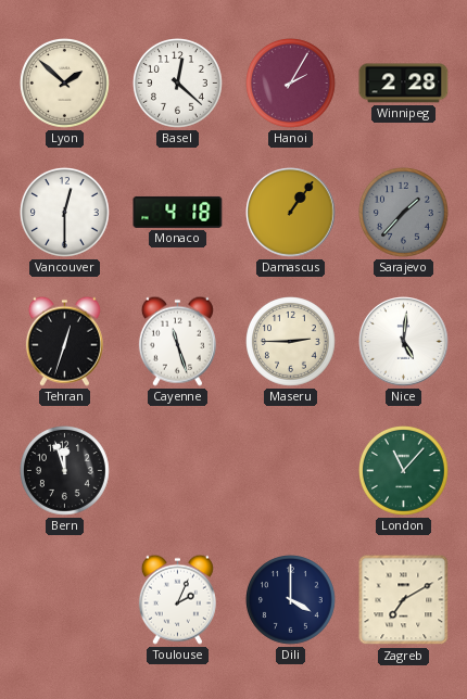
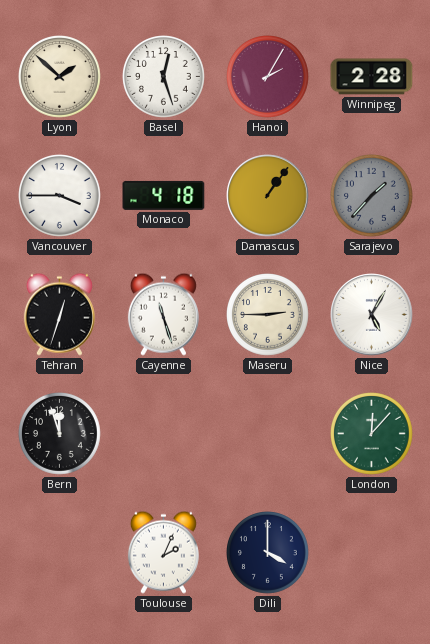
Basel: 12:22 -> 12:27
Vancouver: 12:30 -> 3:45
Nice: 5:01 -> 5:05
London: 11:07 -> 12:07
Zagreb: 7:10 -> none
